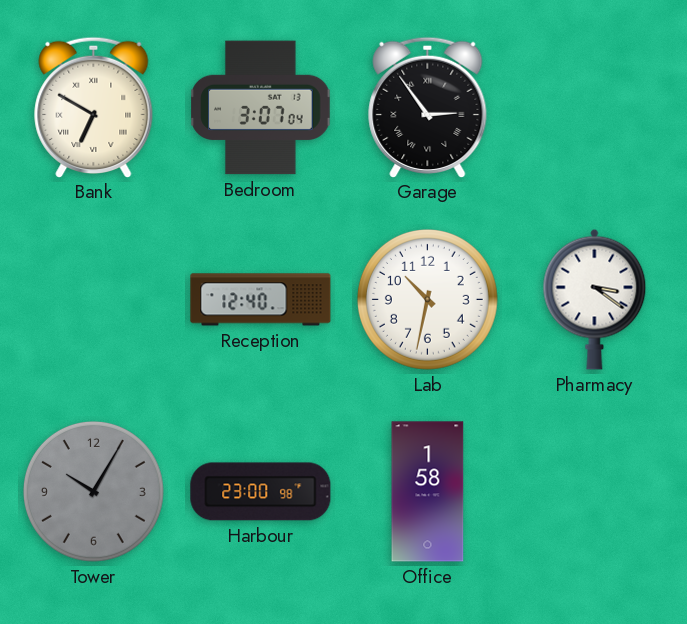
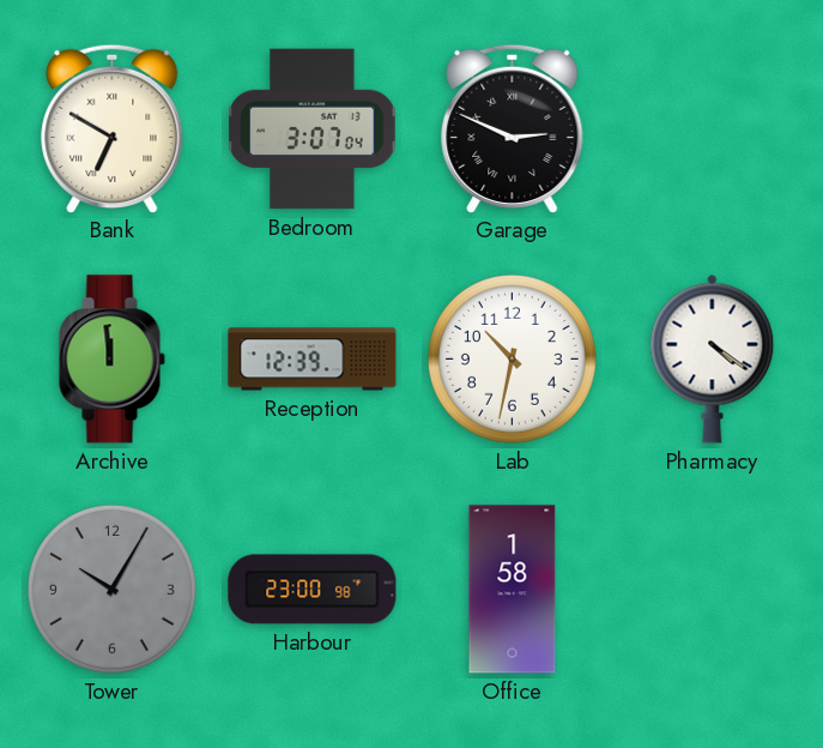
Garage: 2:54 -> 2:49
Archive: none -> 11:59
Reception: 12:40 -> 12:39
Pharmacy: 3:21 -> 4:21
